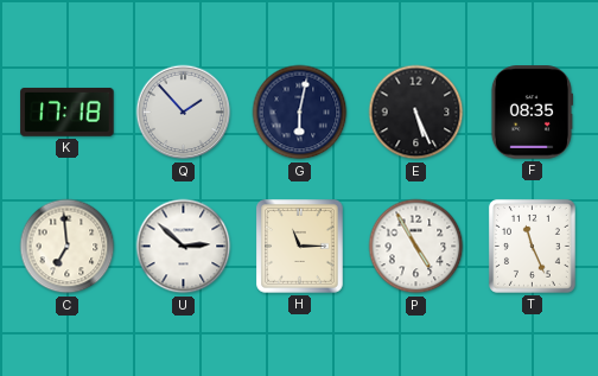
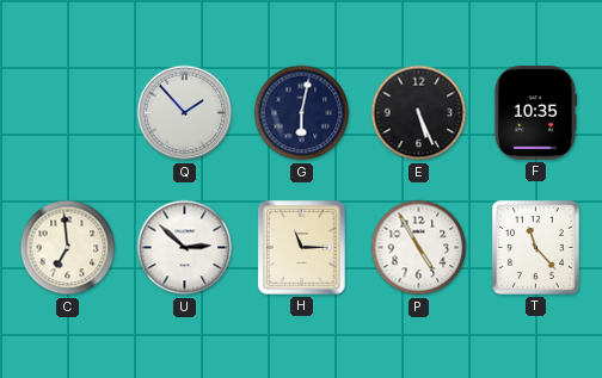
K: 17:18 -> none
F: 08:35 -> 10:35
T: 11:26 -> 11:23
